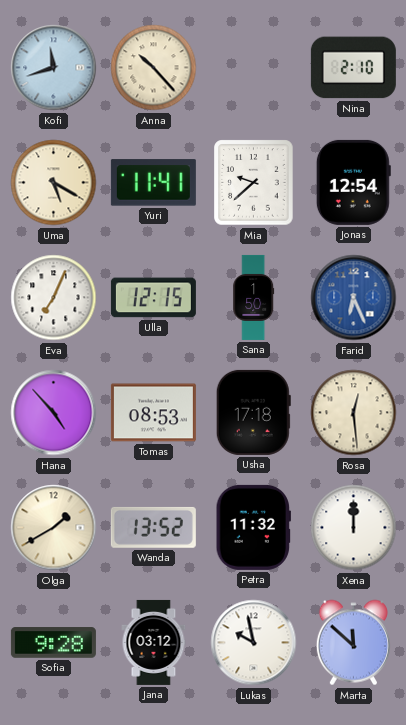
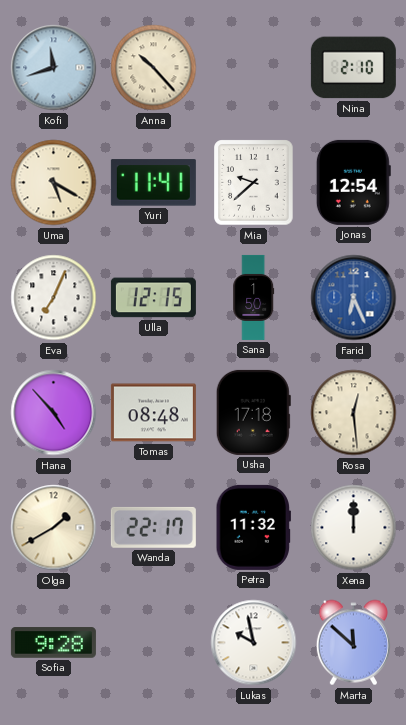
Tomas: 08:53 -> 08:48
Wanda: 13:52 -> 22:17
Jana: 03:12 -> none
